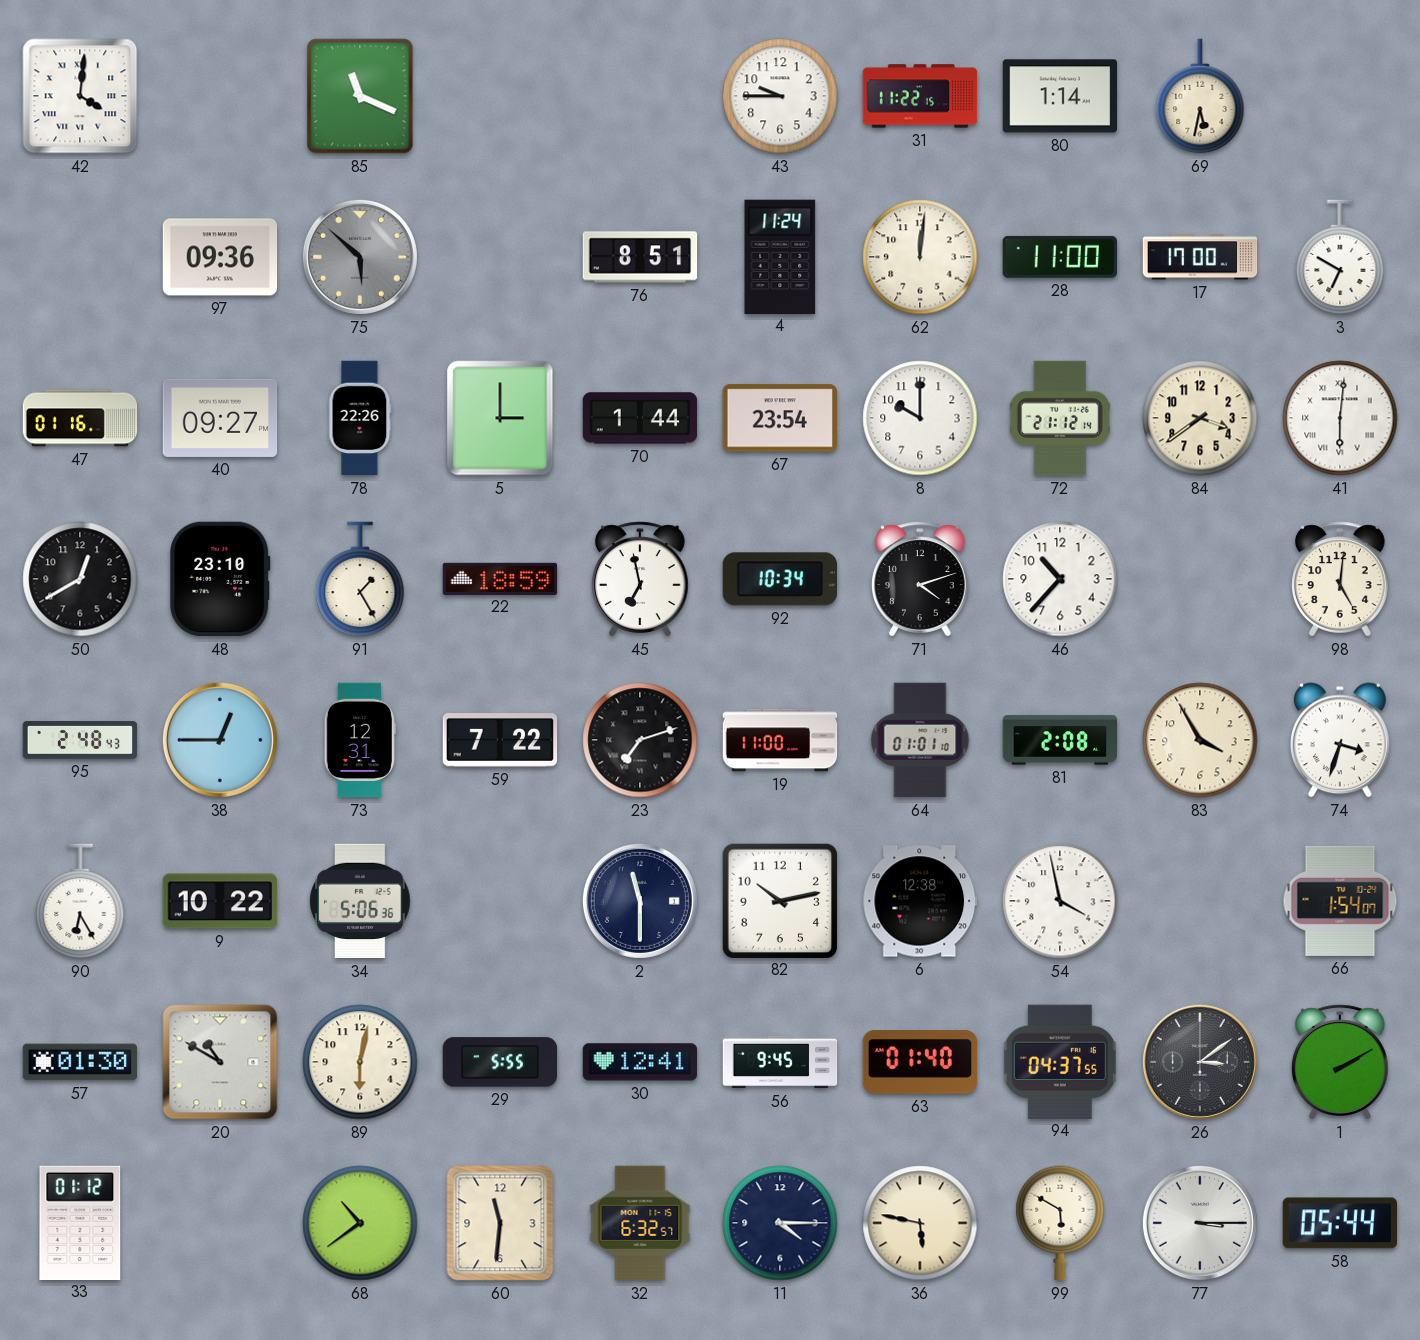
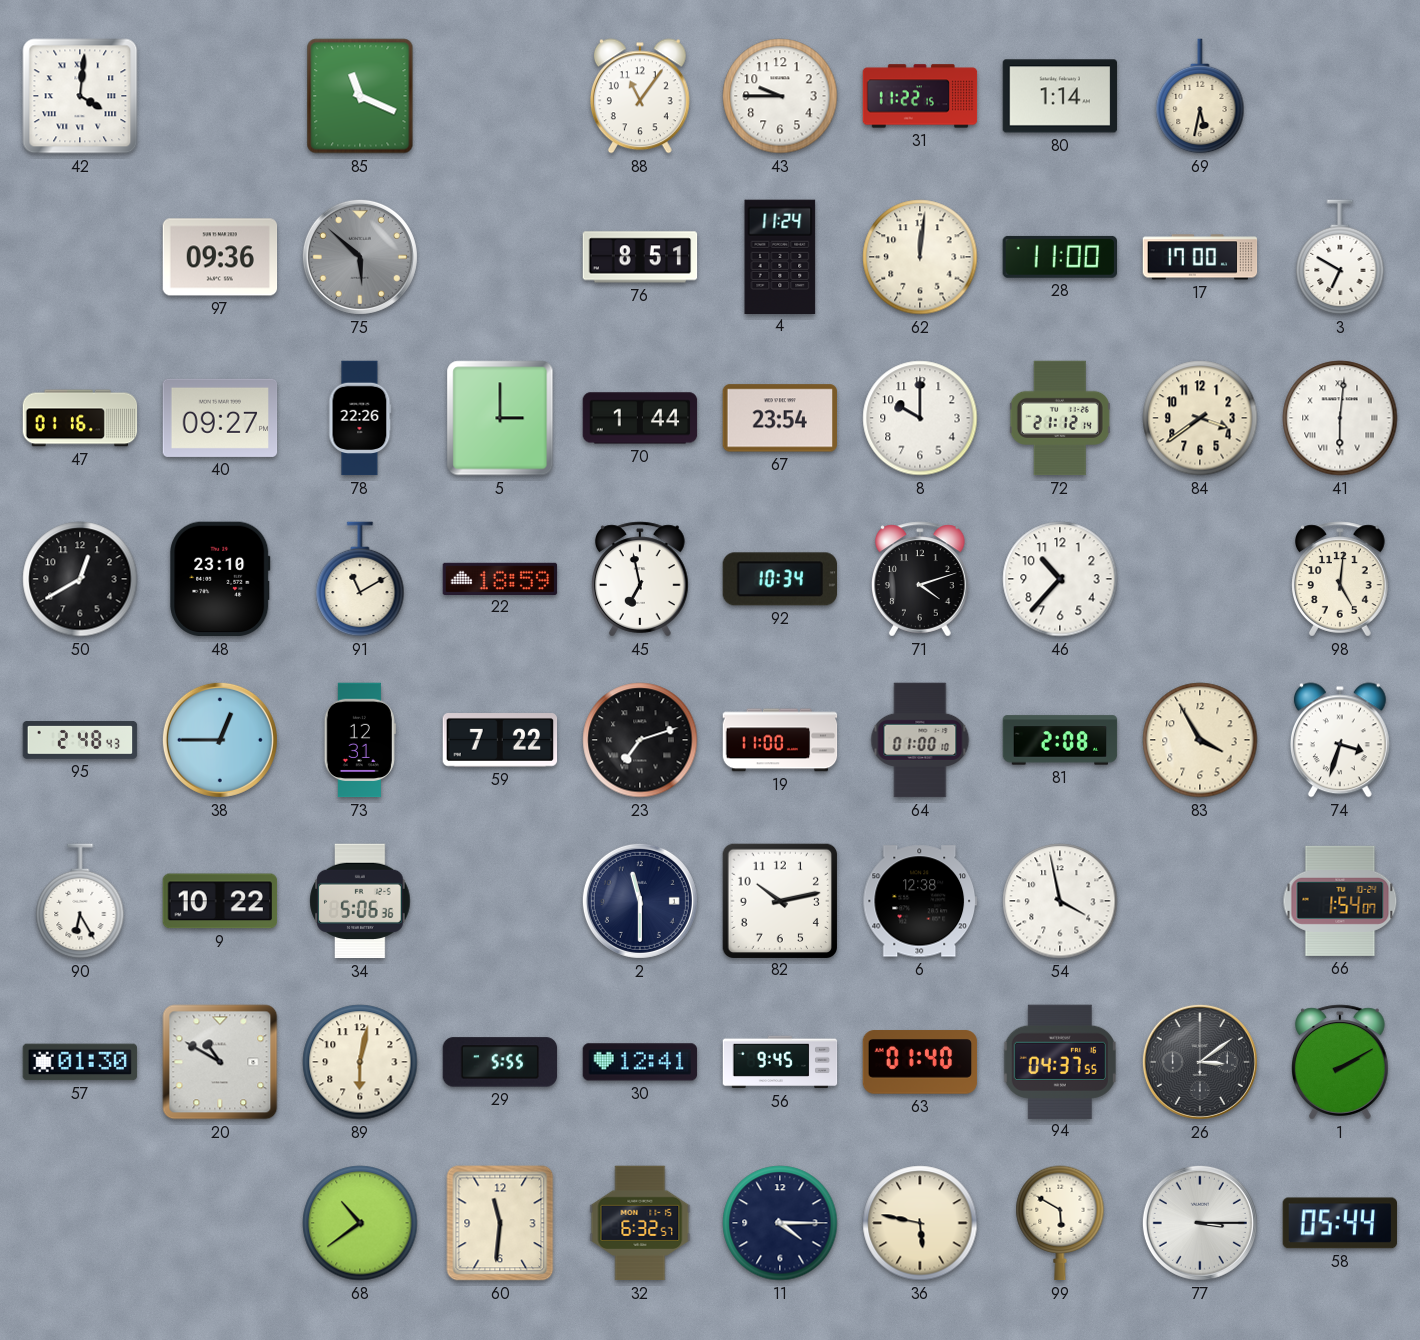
88: none -> 11:06
91: 1:25 -> 11:10
64: 01:01 -> 01:00
33: 01:12 -> none
